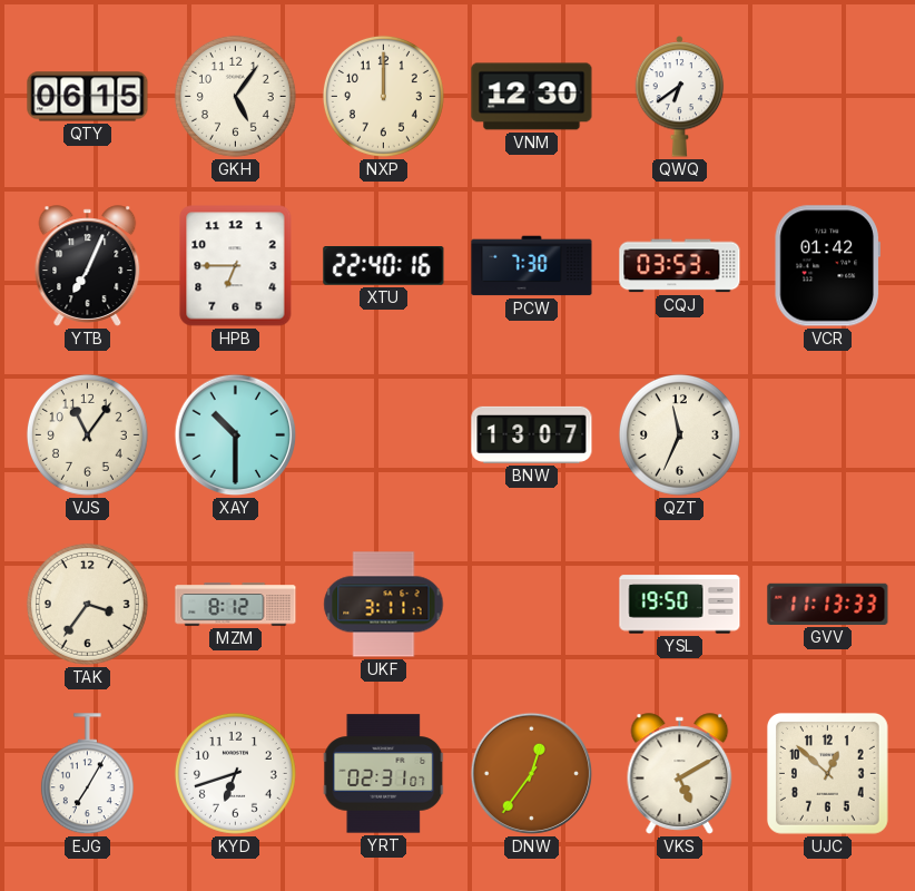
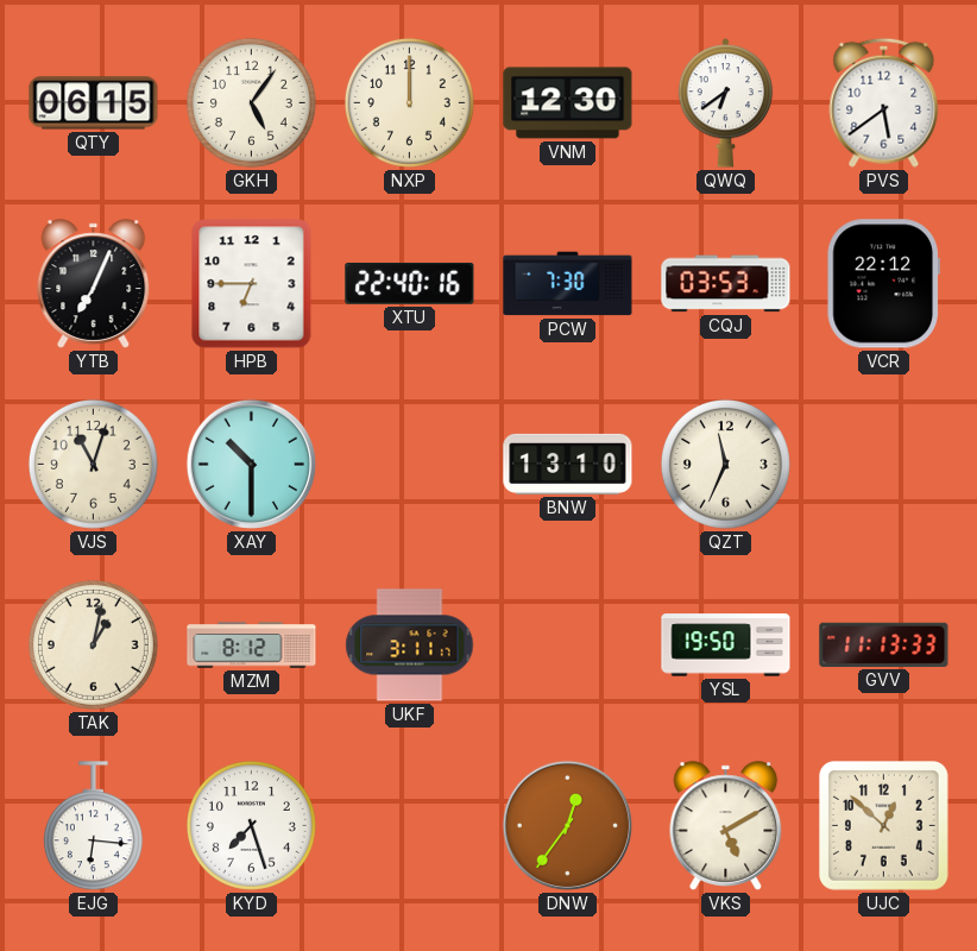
PVS: none -> 5:39
VCR: 01:42 -> 22:12
VJS: 11:06 -> 11:03
BNW: 13:07 -> 13:10
TAK: 3:36 -> 1:02
EJG: 7:05 -> 6:16
KYD: 6:42 -> 7:27
YRT: 02:31 -> none
